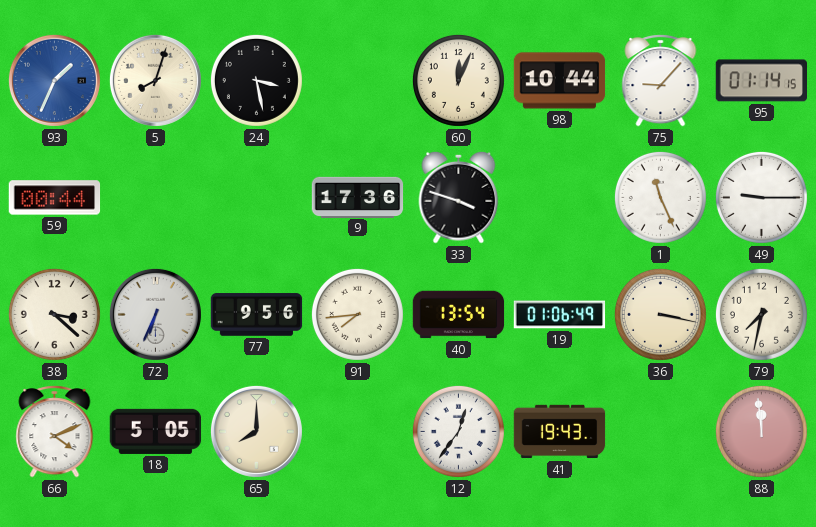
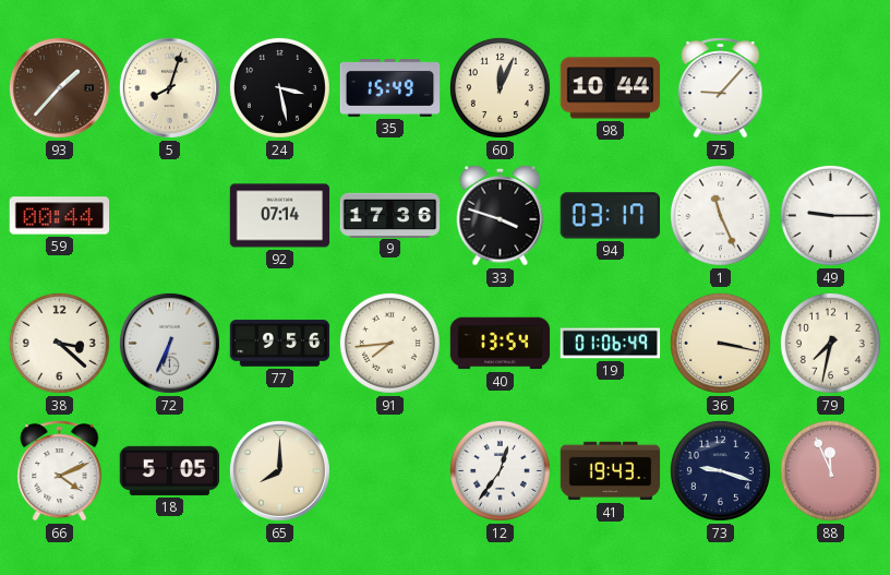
93: 1:34 -> 1:37
93 dial: blue -> brown
35: none -> 15:49
95: 01:14 -> none
92: none -> 07:14
94: none -> 03:17
73: none -> 9:18
88: 11:59 -> 11:56
